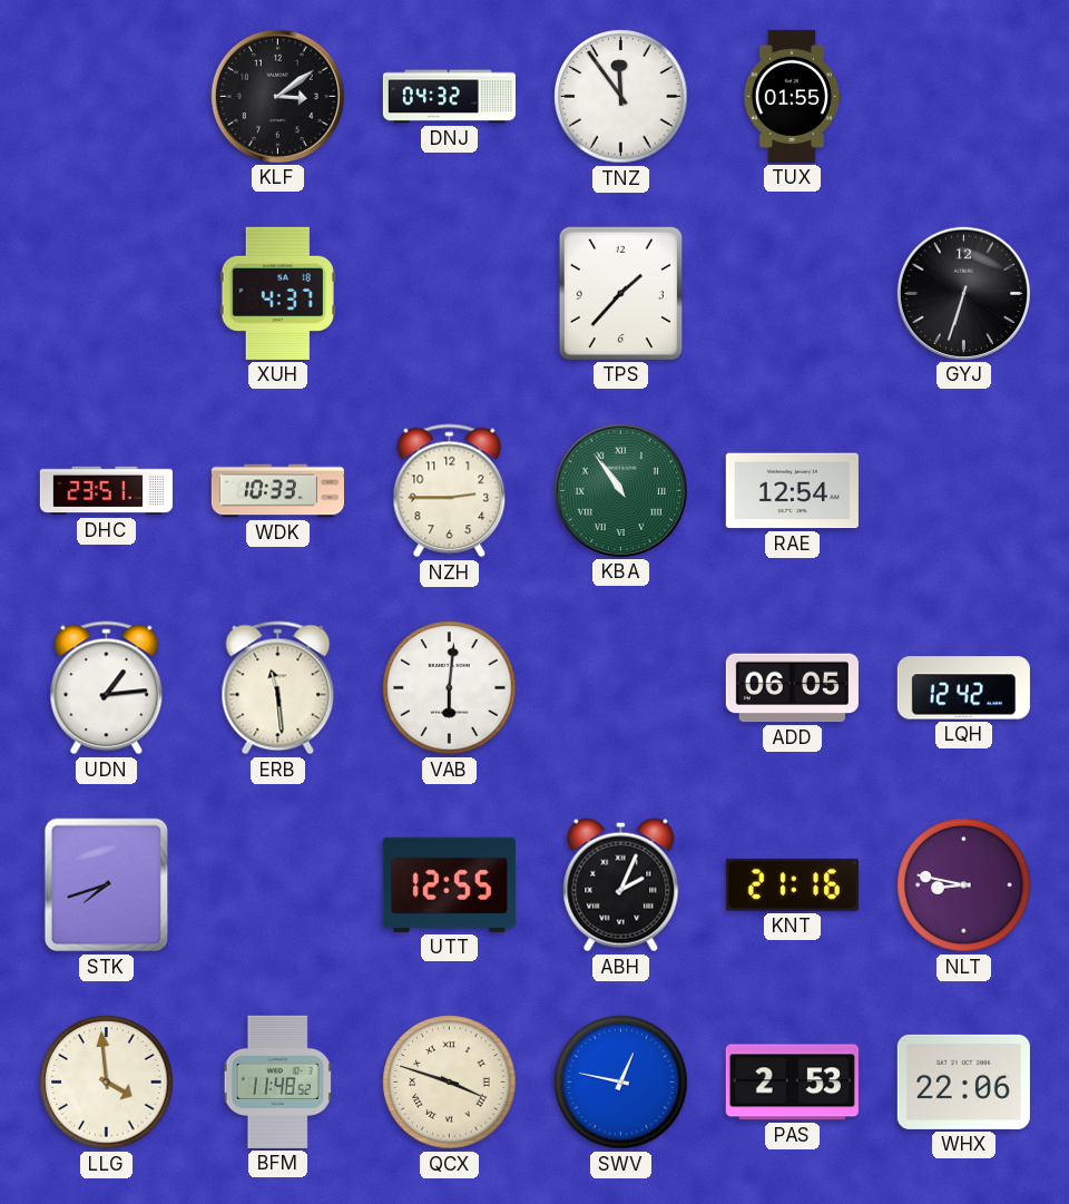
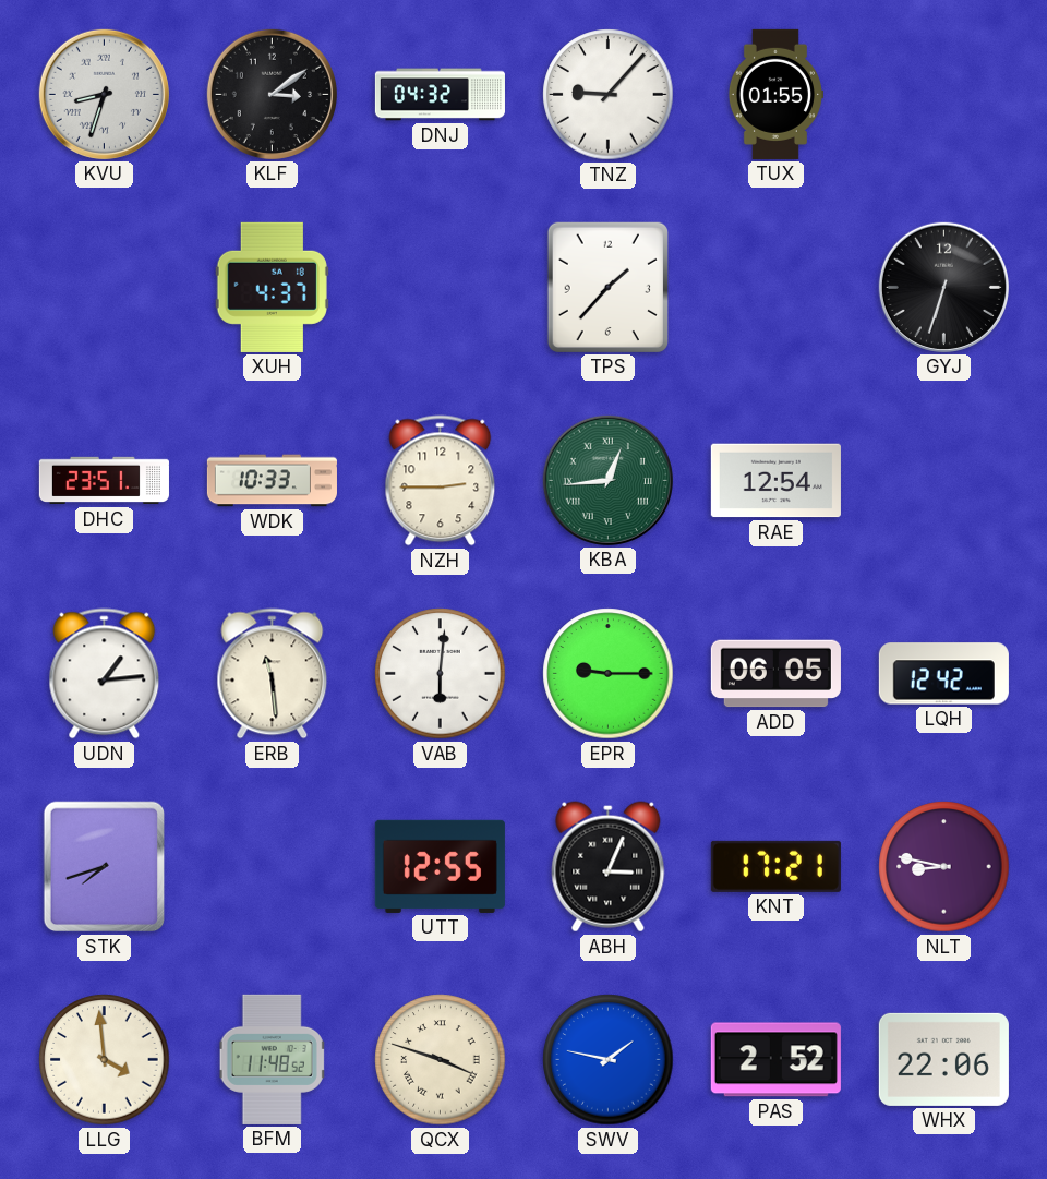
KVU: none -> 8:33
TNZ: 11:54 -> 9:07
KBA: 10:54 -> 12:44
EPR: none -> 9:15
ABH: 2:04 -> 3:04
KNT: 21:16 -> 17:21
SWV: 12:47 -> 1:47
PAS: 2:53 -> 2:52
